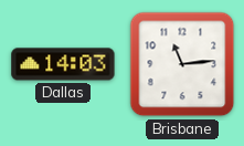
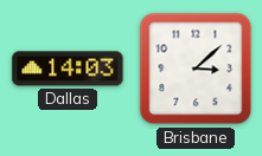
Brisbane: 11:14 -> 3:08
